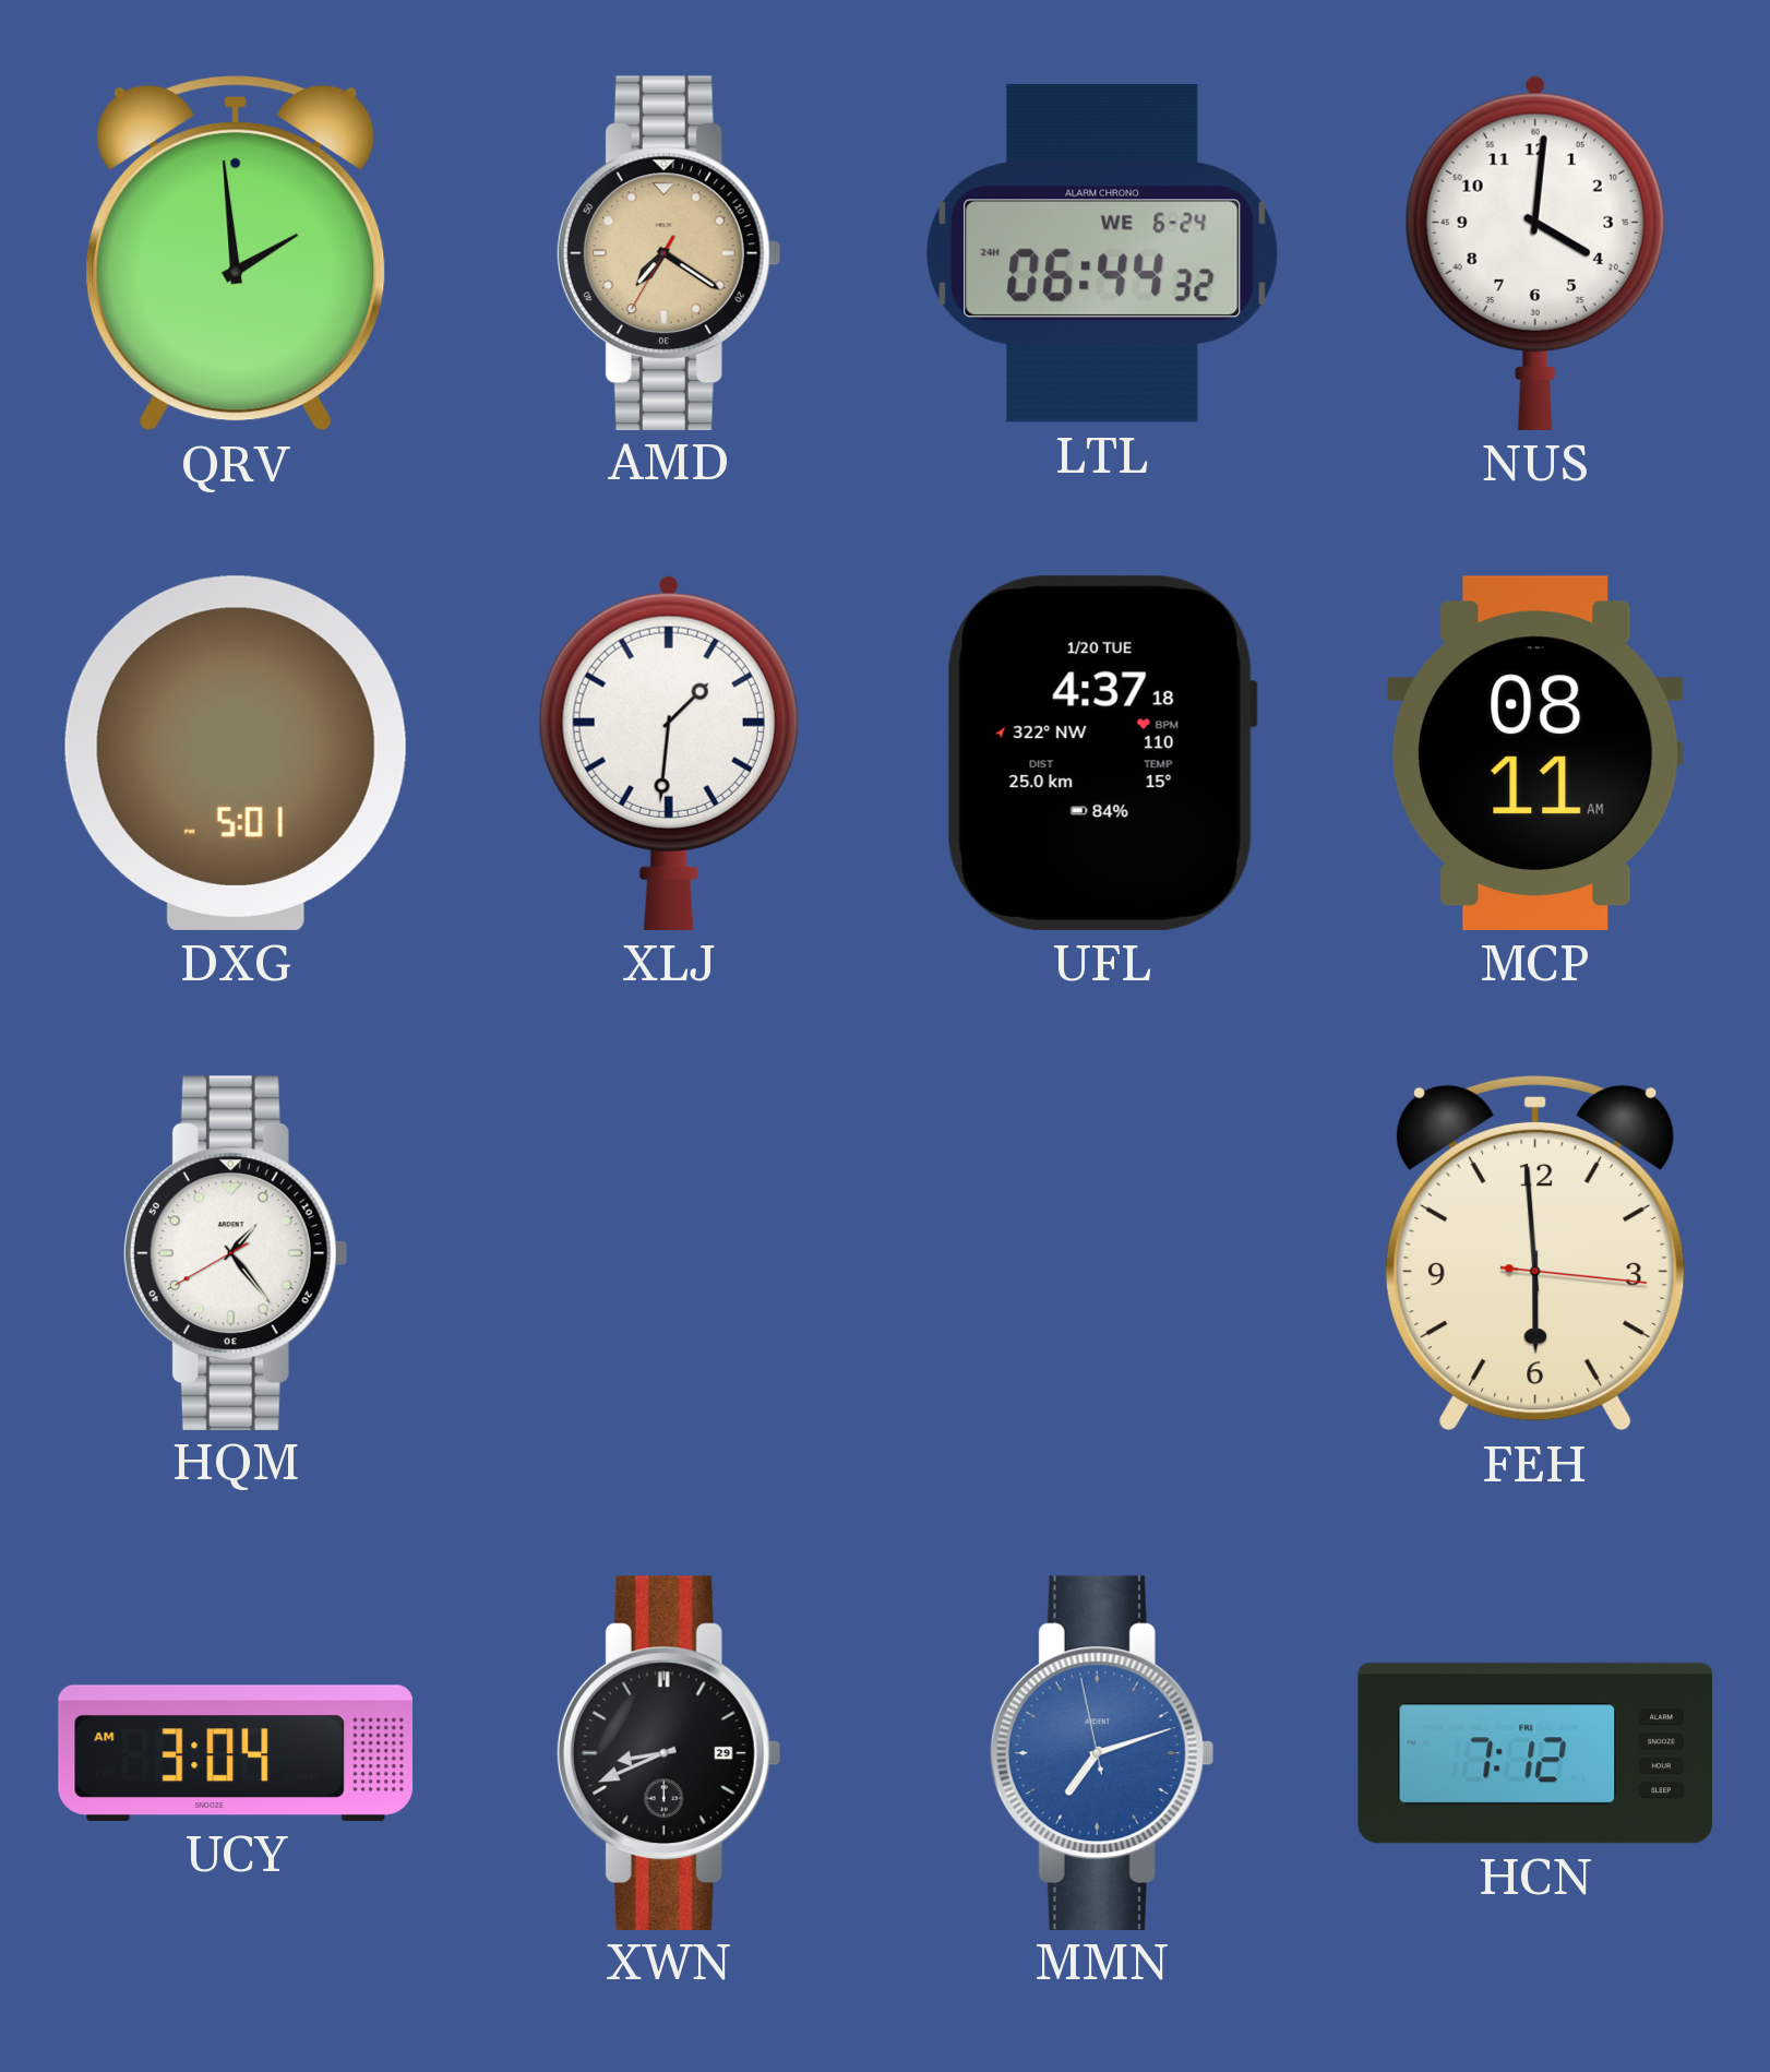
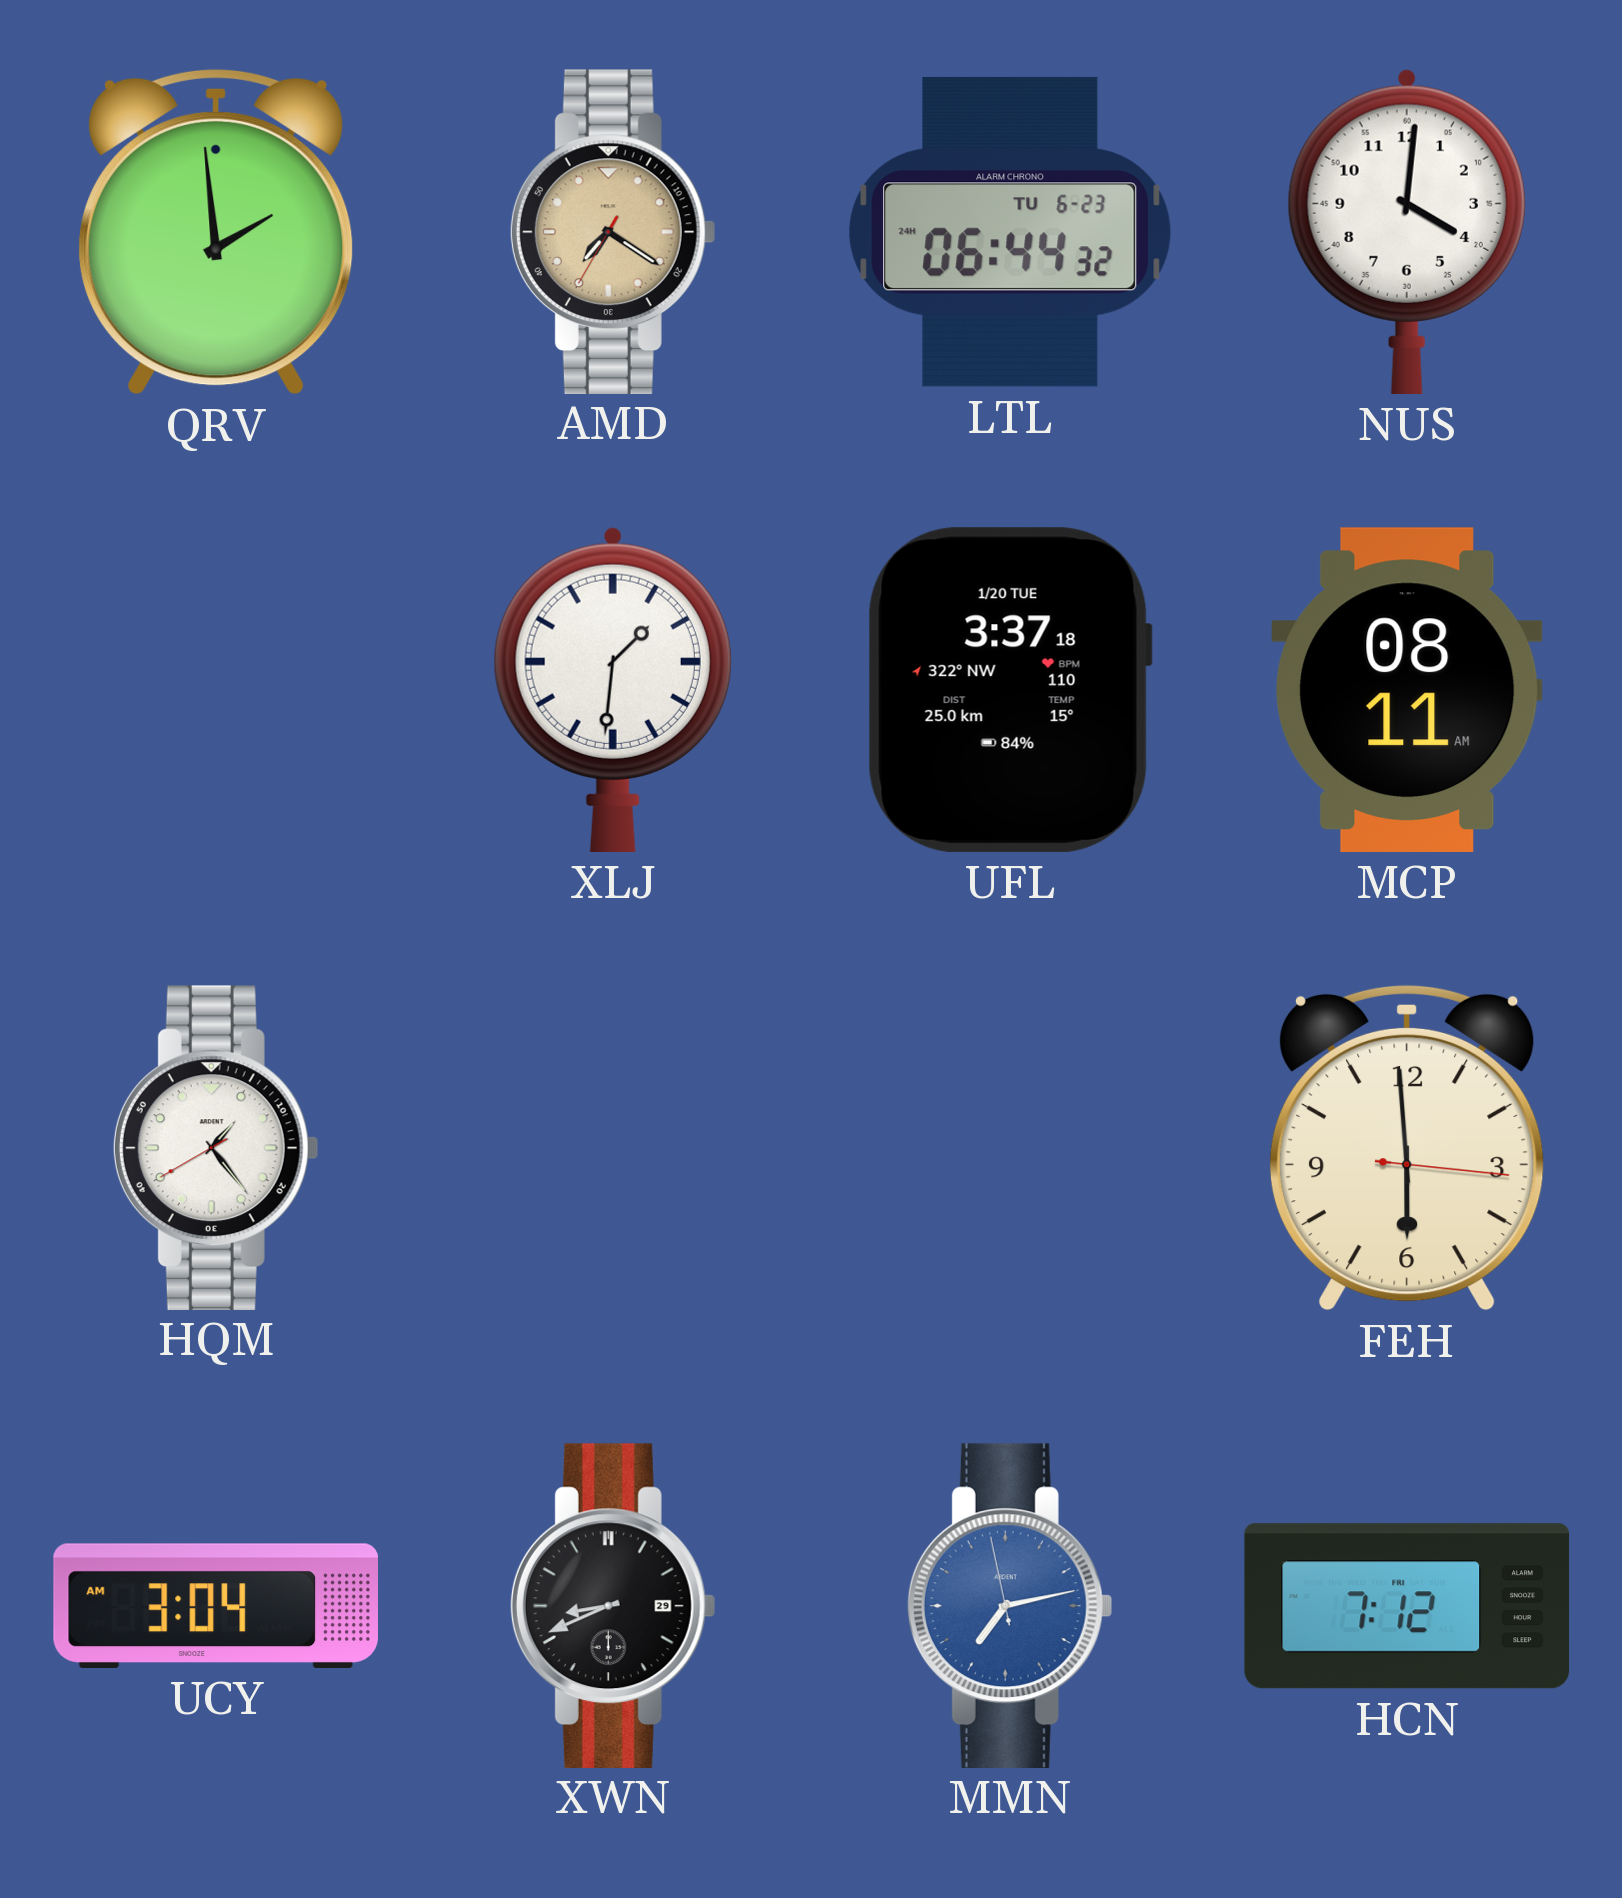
LTL date: WE 6-24 -> TU 6-23
DXG: 5:01 -> none
UFL: 4:37 -> 3:37
MMN: 7:11 -> 7:12
